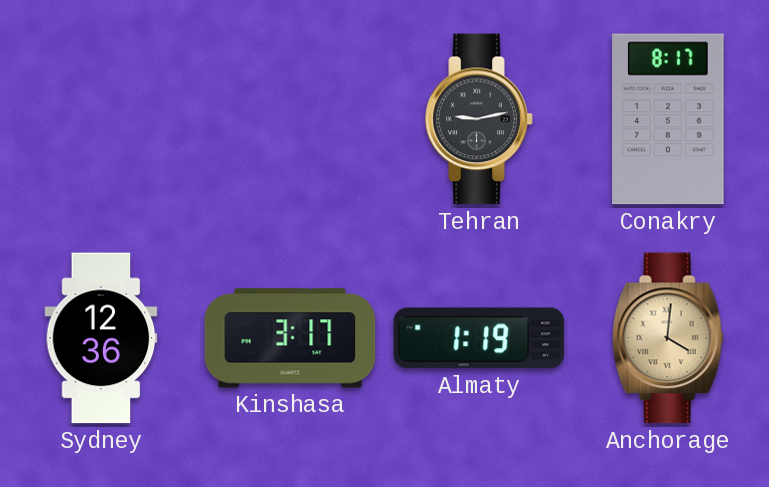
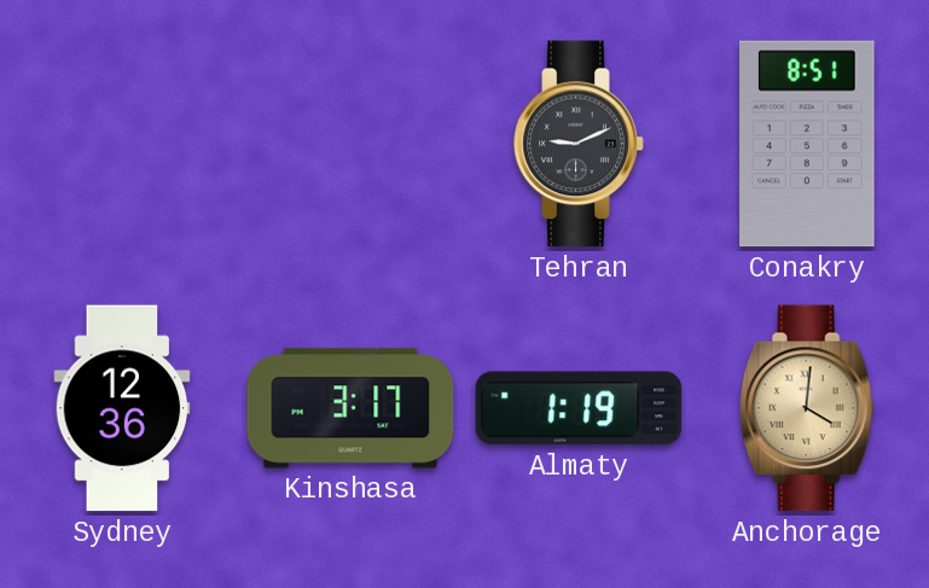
Tehran: 9:13 -> 9:11
Conakry: 8:17 -> 8:51
